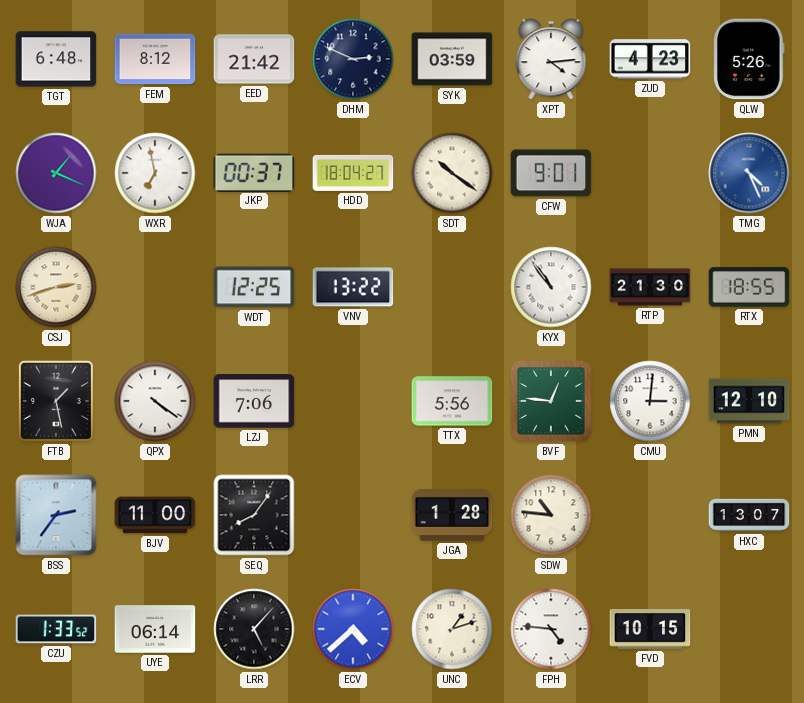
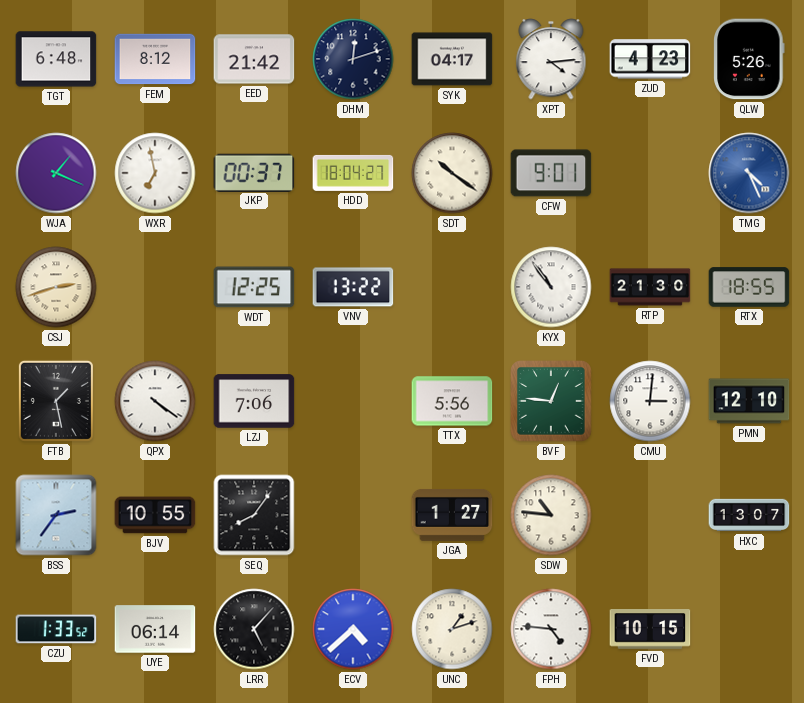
DHM: 2:49 -> 12:12
SYK: 03:59 -> 04:17
BJV: 11:00 -> 10:55
JGA: 1:28 -> 1:27
